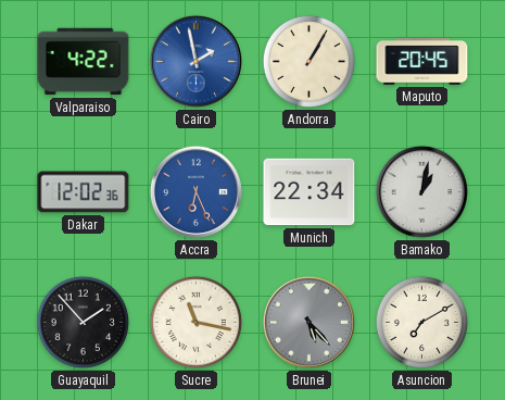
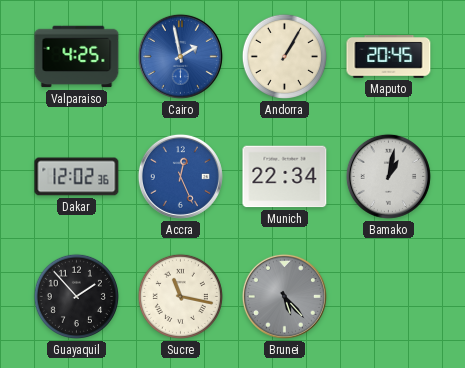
Valparaiso: 4:22 -> 4:25
Accra: 6:26 -> 12:26
Asuncion: 7:10 -> none
